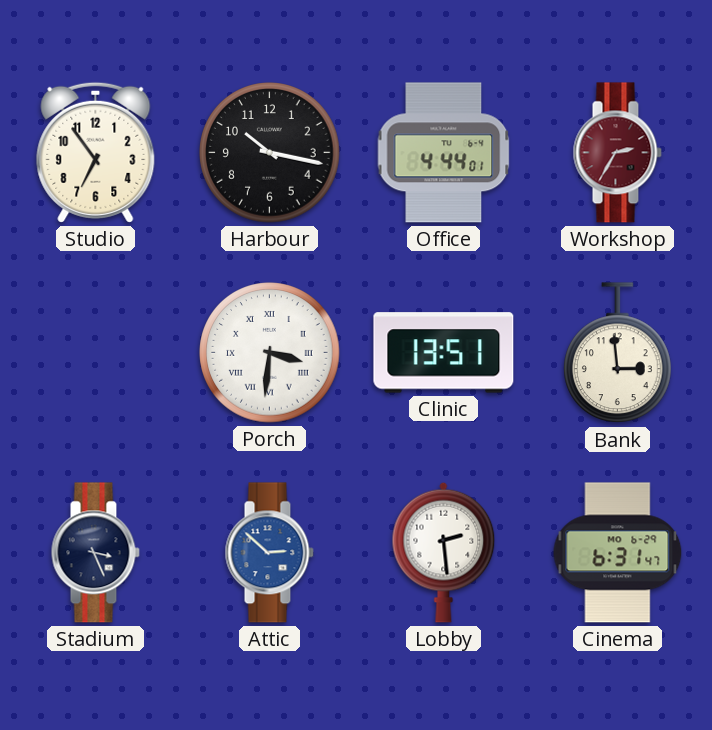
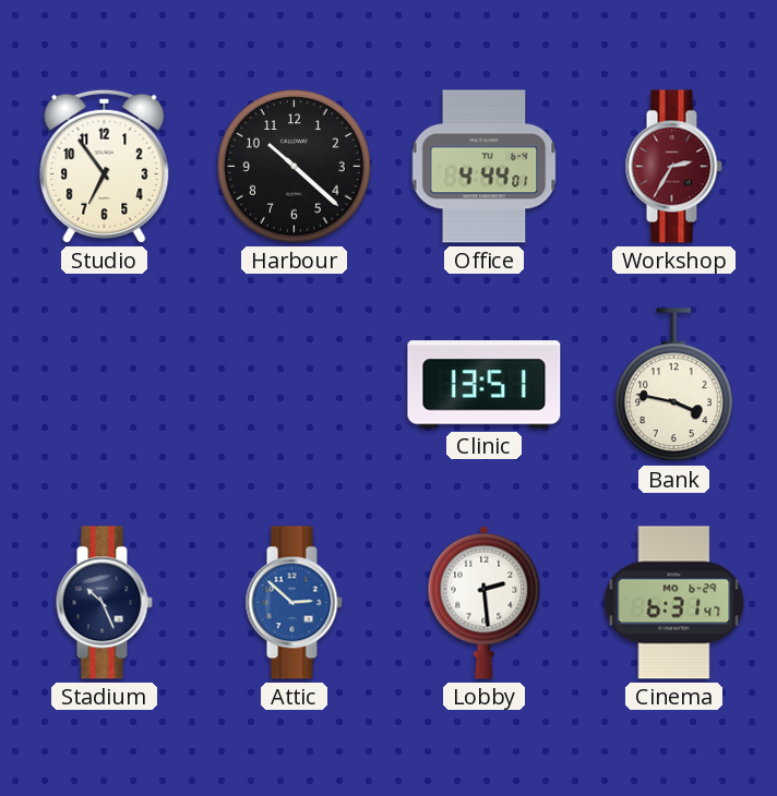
Harbour: 10:17 -> 10:22
Porch: 3:31 -> none
Bank: 2:59 -> 3:47
Stadium: 3:26 -> 10:26
